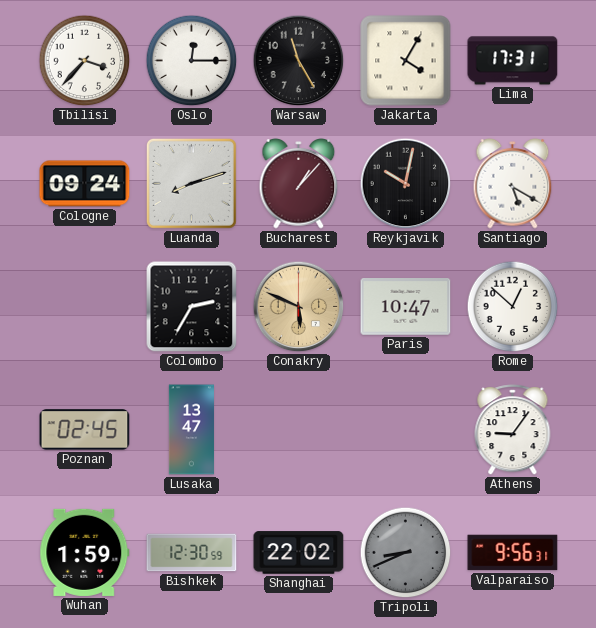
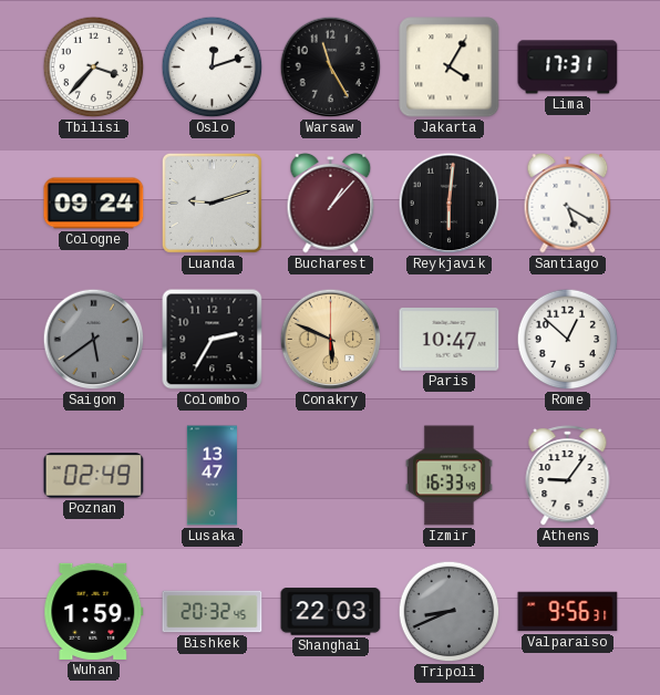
Oslo: 12:15 -> 12:12
Luanda: 8:12 -> 9:12
Reykjavik: 10:02 -> 6:01
Saigon: none -> 5:39
Poznan: 02:45 -> 02:49
Izmir: none -> 16:33
Bishkek: 12:30 -> 20:32
Shanghai: 22:02 -> 22:03
